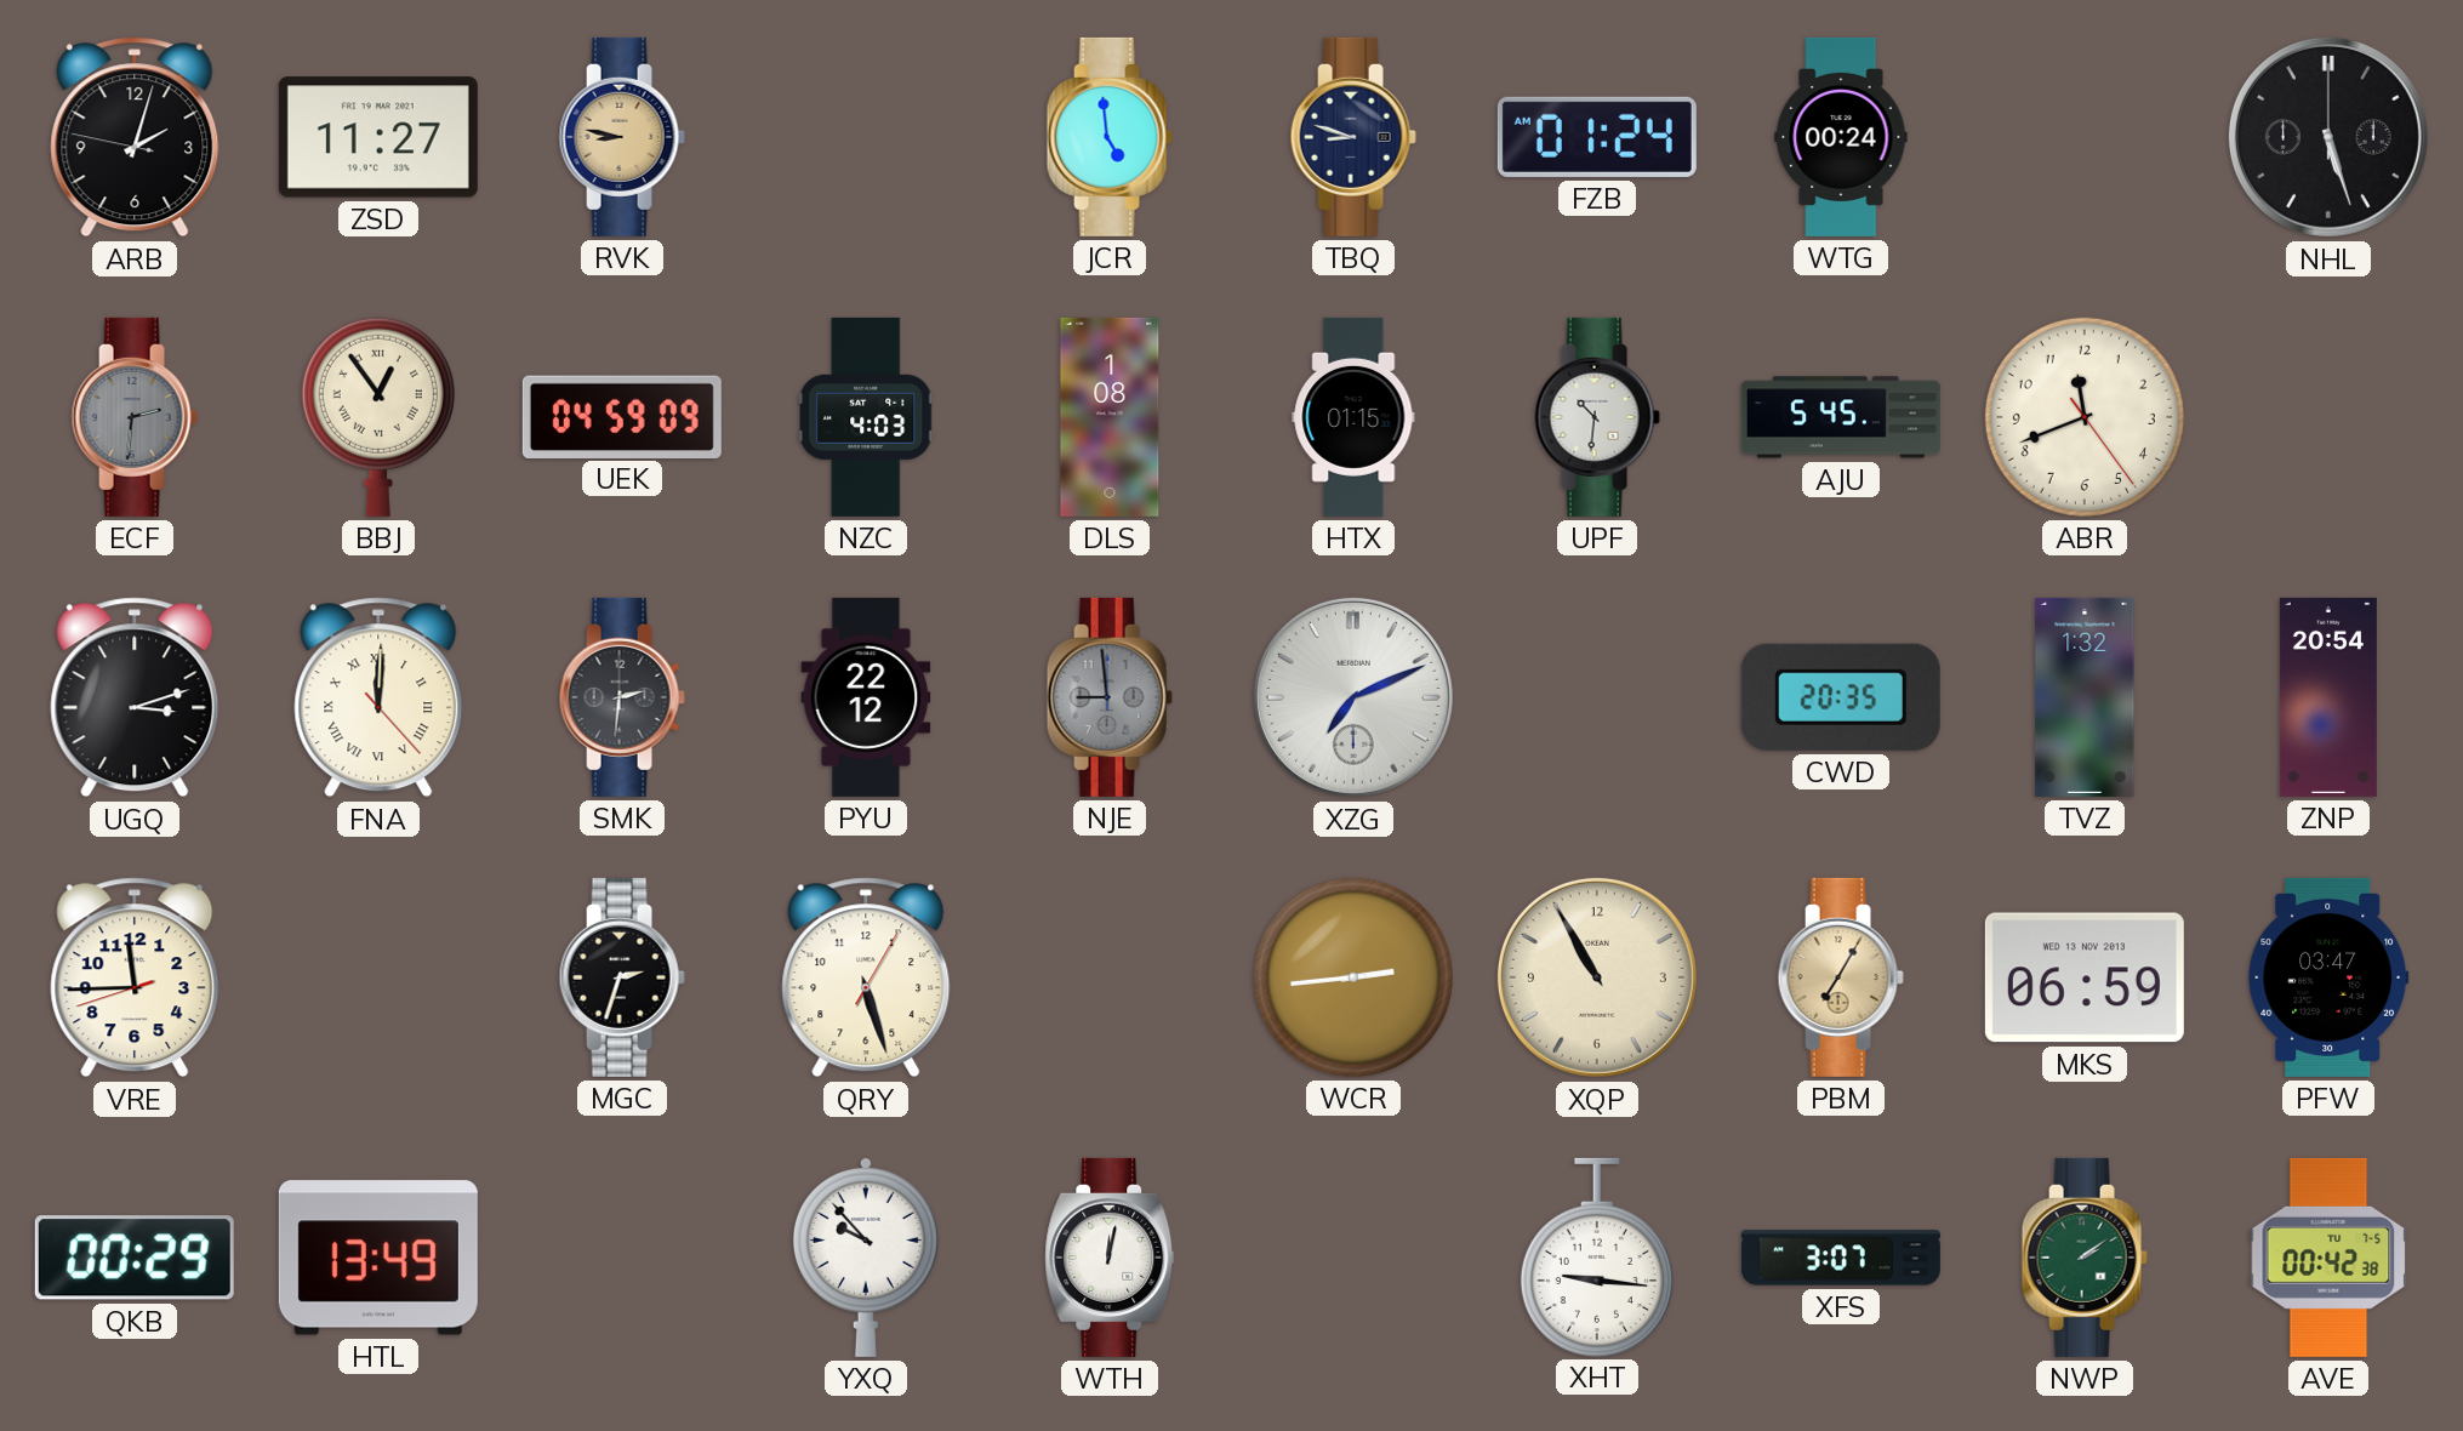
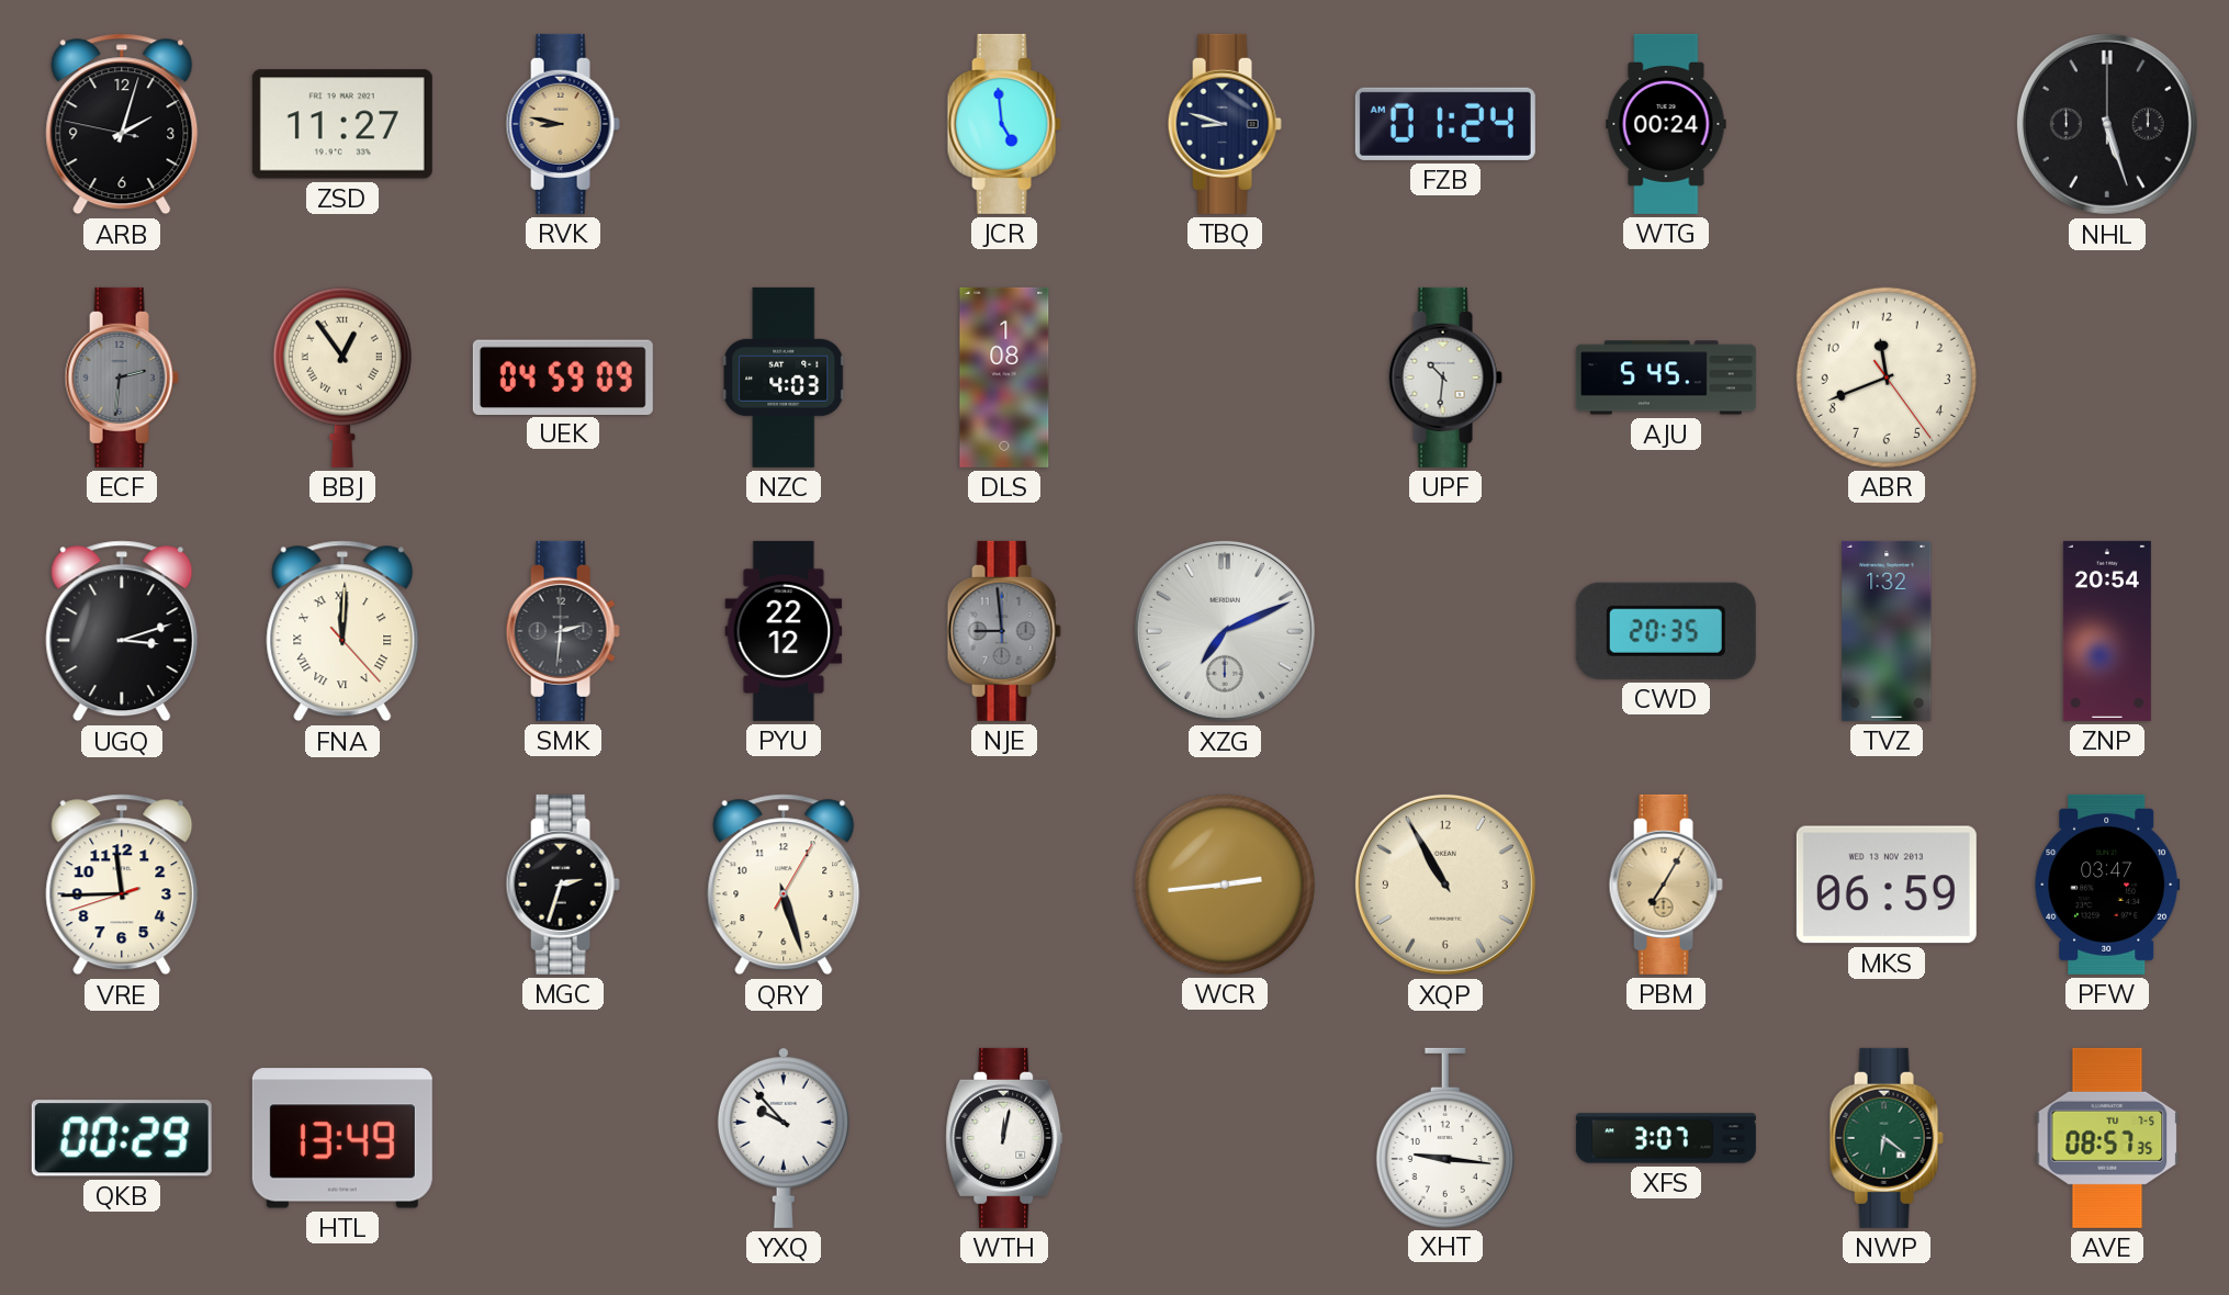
HTX: 01:15 -> none
NWP: 2:09 -> 6:21
AVE: 00:42 -> 08:57
